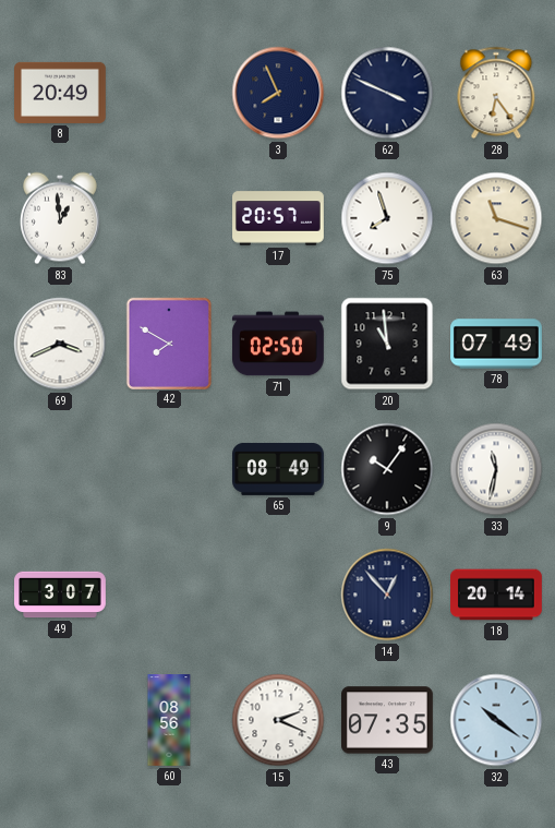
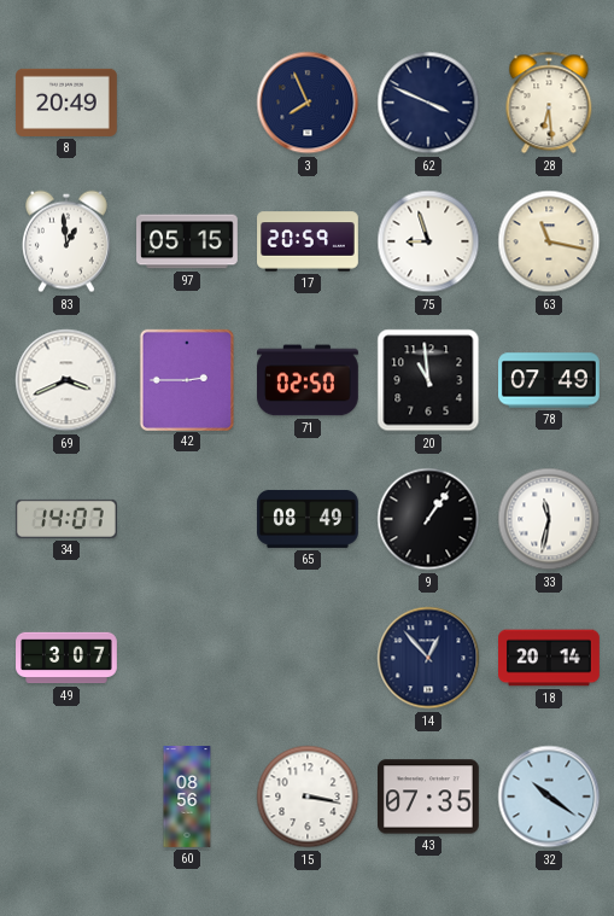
28: 6:24 -> 6:29
97: none -> 05:15
17: 20:57 -> 20:59
75: 7:57 -> 8:57
63: 11:18 -> 11:17
42: 7:50 -> 2:45
34: none -> 14:07
9: 10:06 -> 1:06
15: 2:19 -> 3:17
